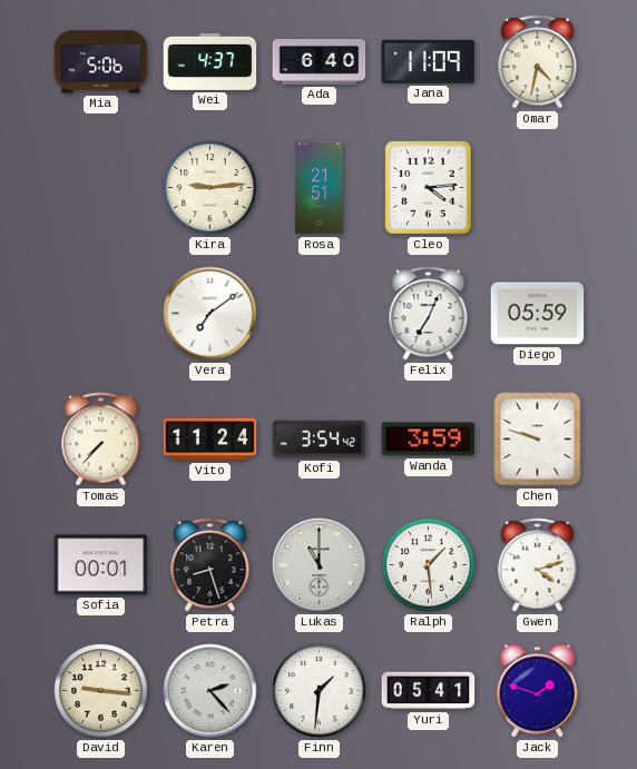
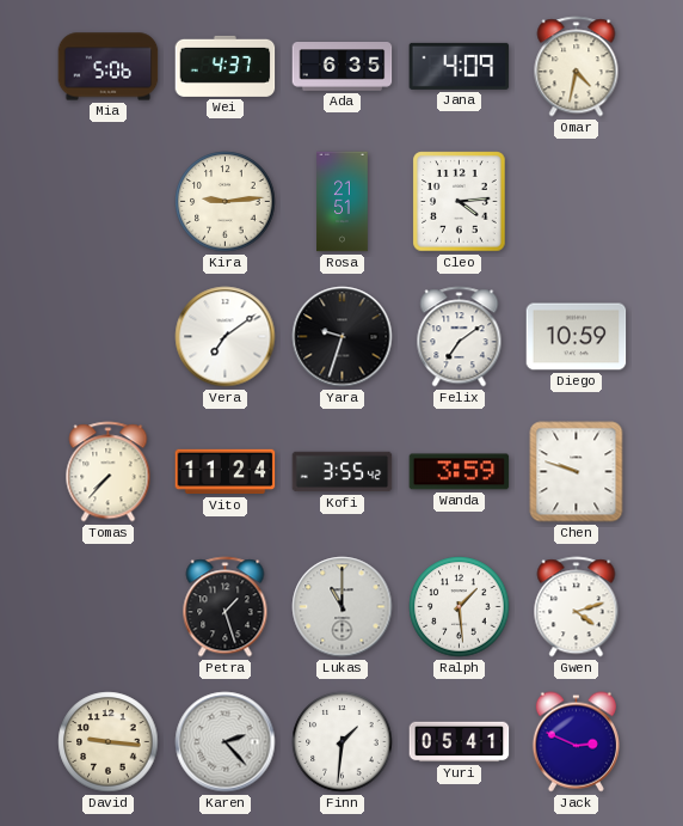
Ada: 6:40 -> 6:35
Jana: 11:09 -> 4:09
Yara: none -> 9:33
Felix: 7:04 -> 7:09
Diego: 05:59 -> 10:59
Kofi: 3:54 -> 3:55
Sofia: 00:01 -> none
Petra: 8:27 -> 1:27
Jack: 1:48 -> 2:49
